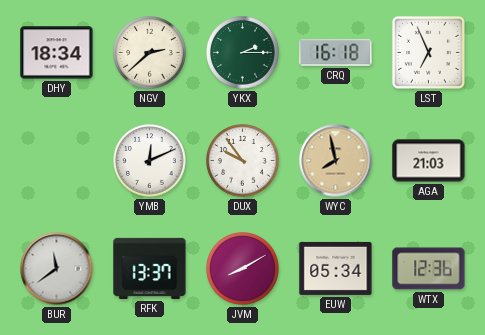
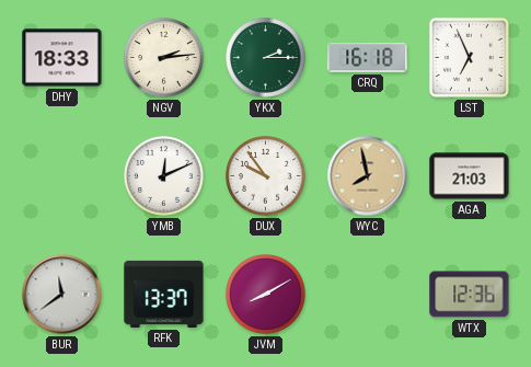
DHY: 18:34 -> 18:33
NGV: 2:38 -> 2:14
EUW: 05:34 -> none
